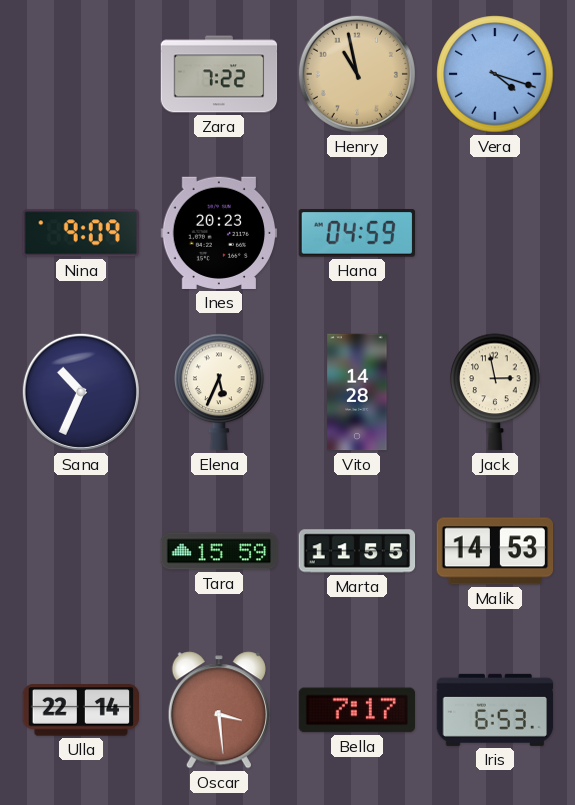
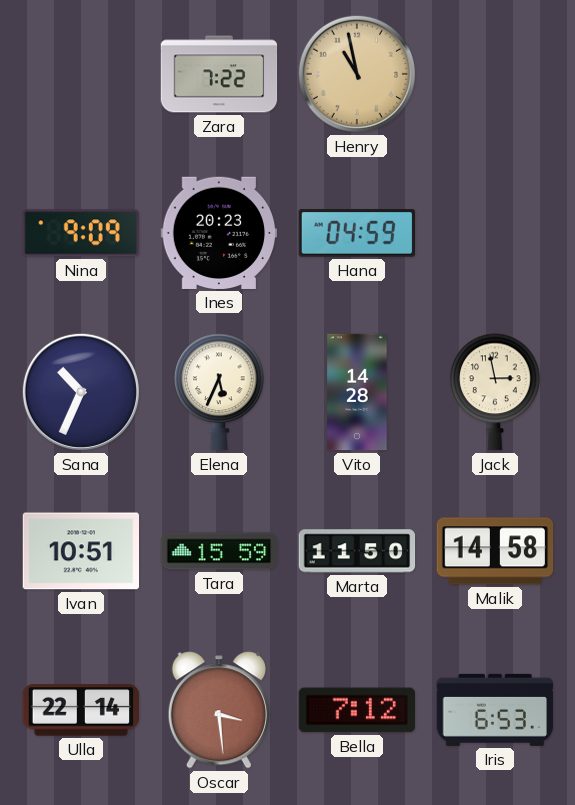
Vera: 4:18 -> none
Ivan: none -> 10:51
Marta: 11:55 -> 11:50
Malik: 14:53 -> 14:58
Bella: 7:17 -> 7:12
